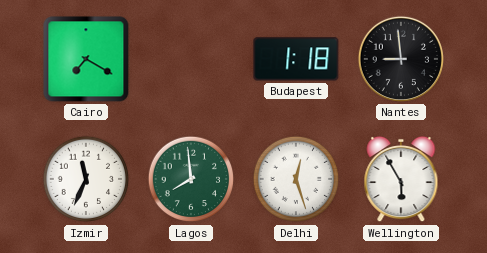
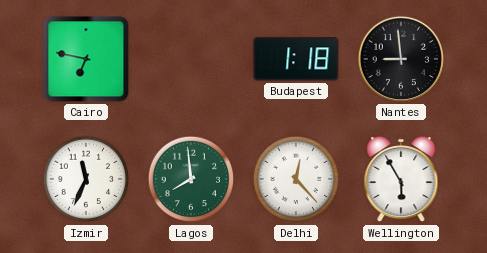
Cairo: 7:20 -> 6:47
Delhi: 12:27 -> 12:23
